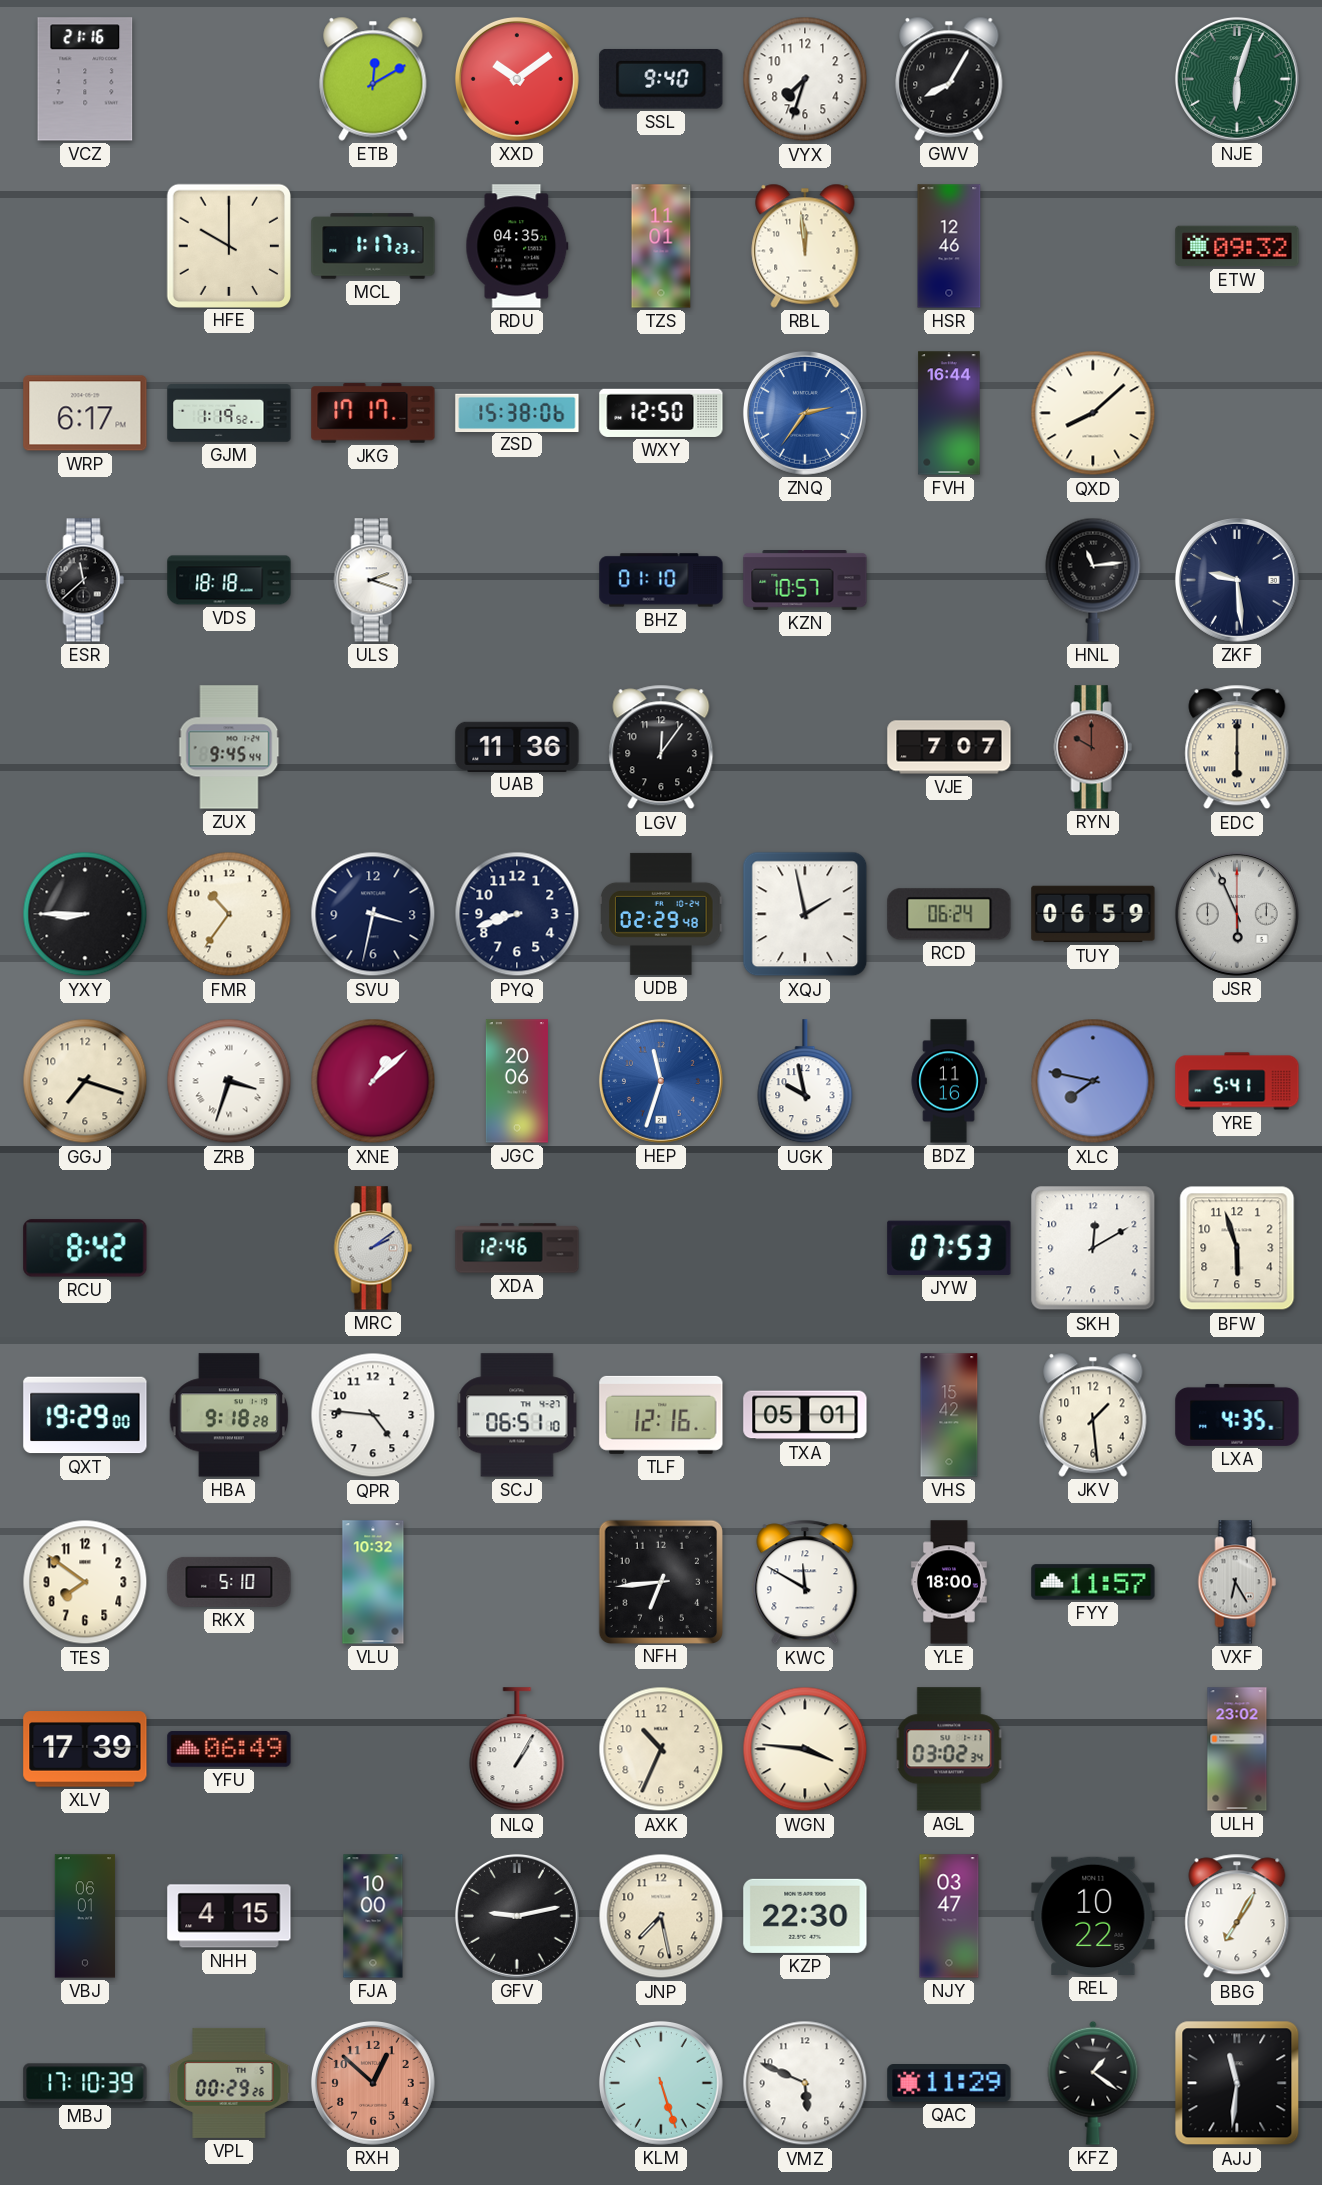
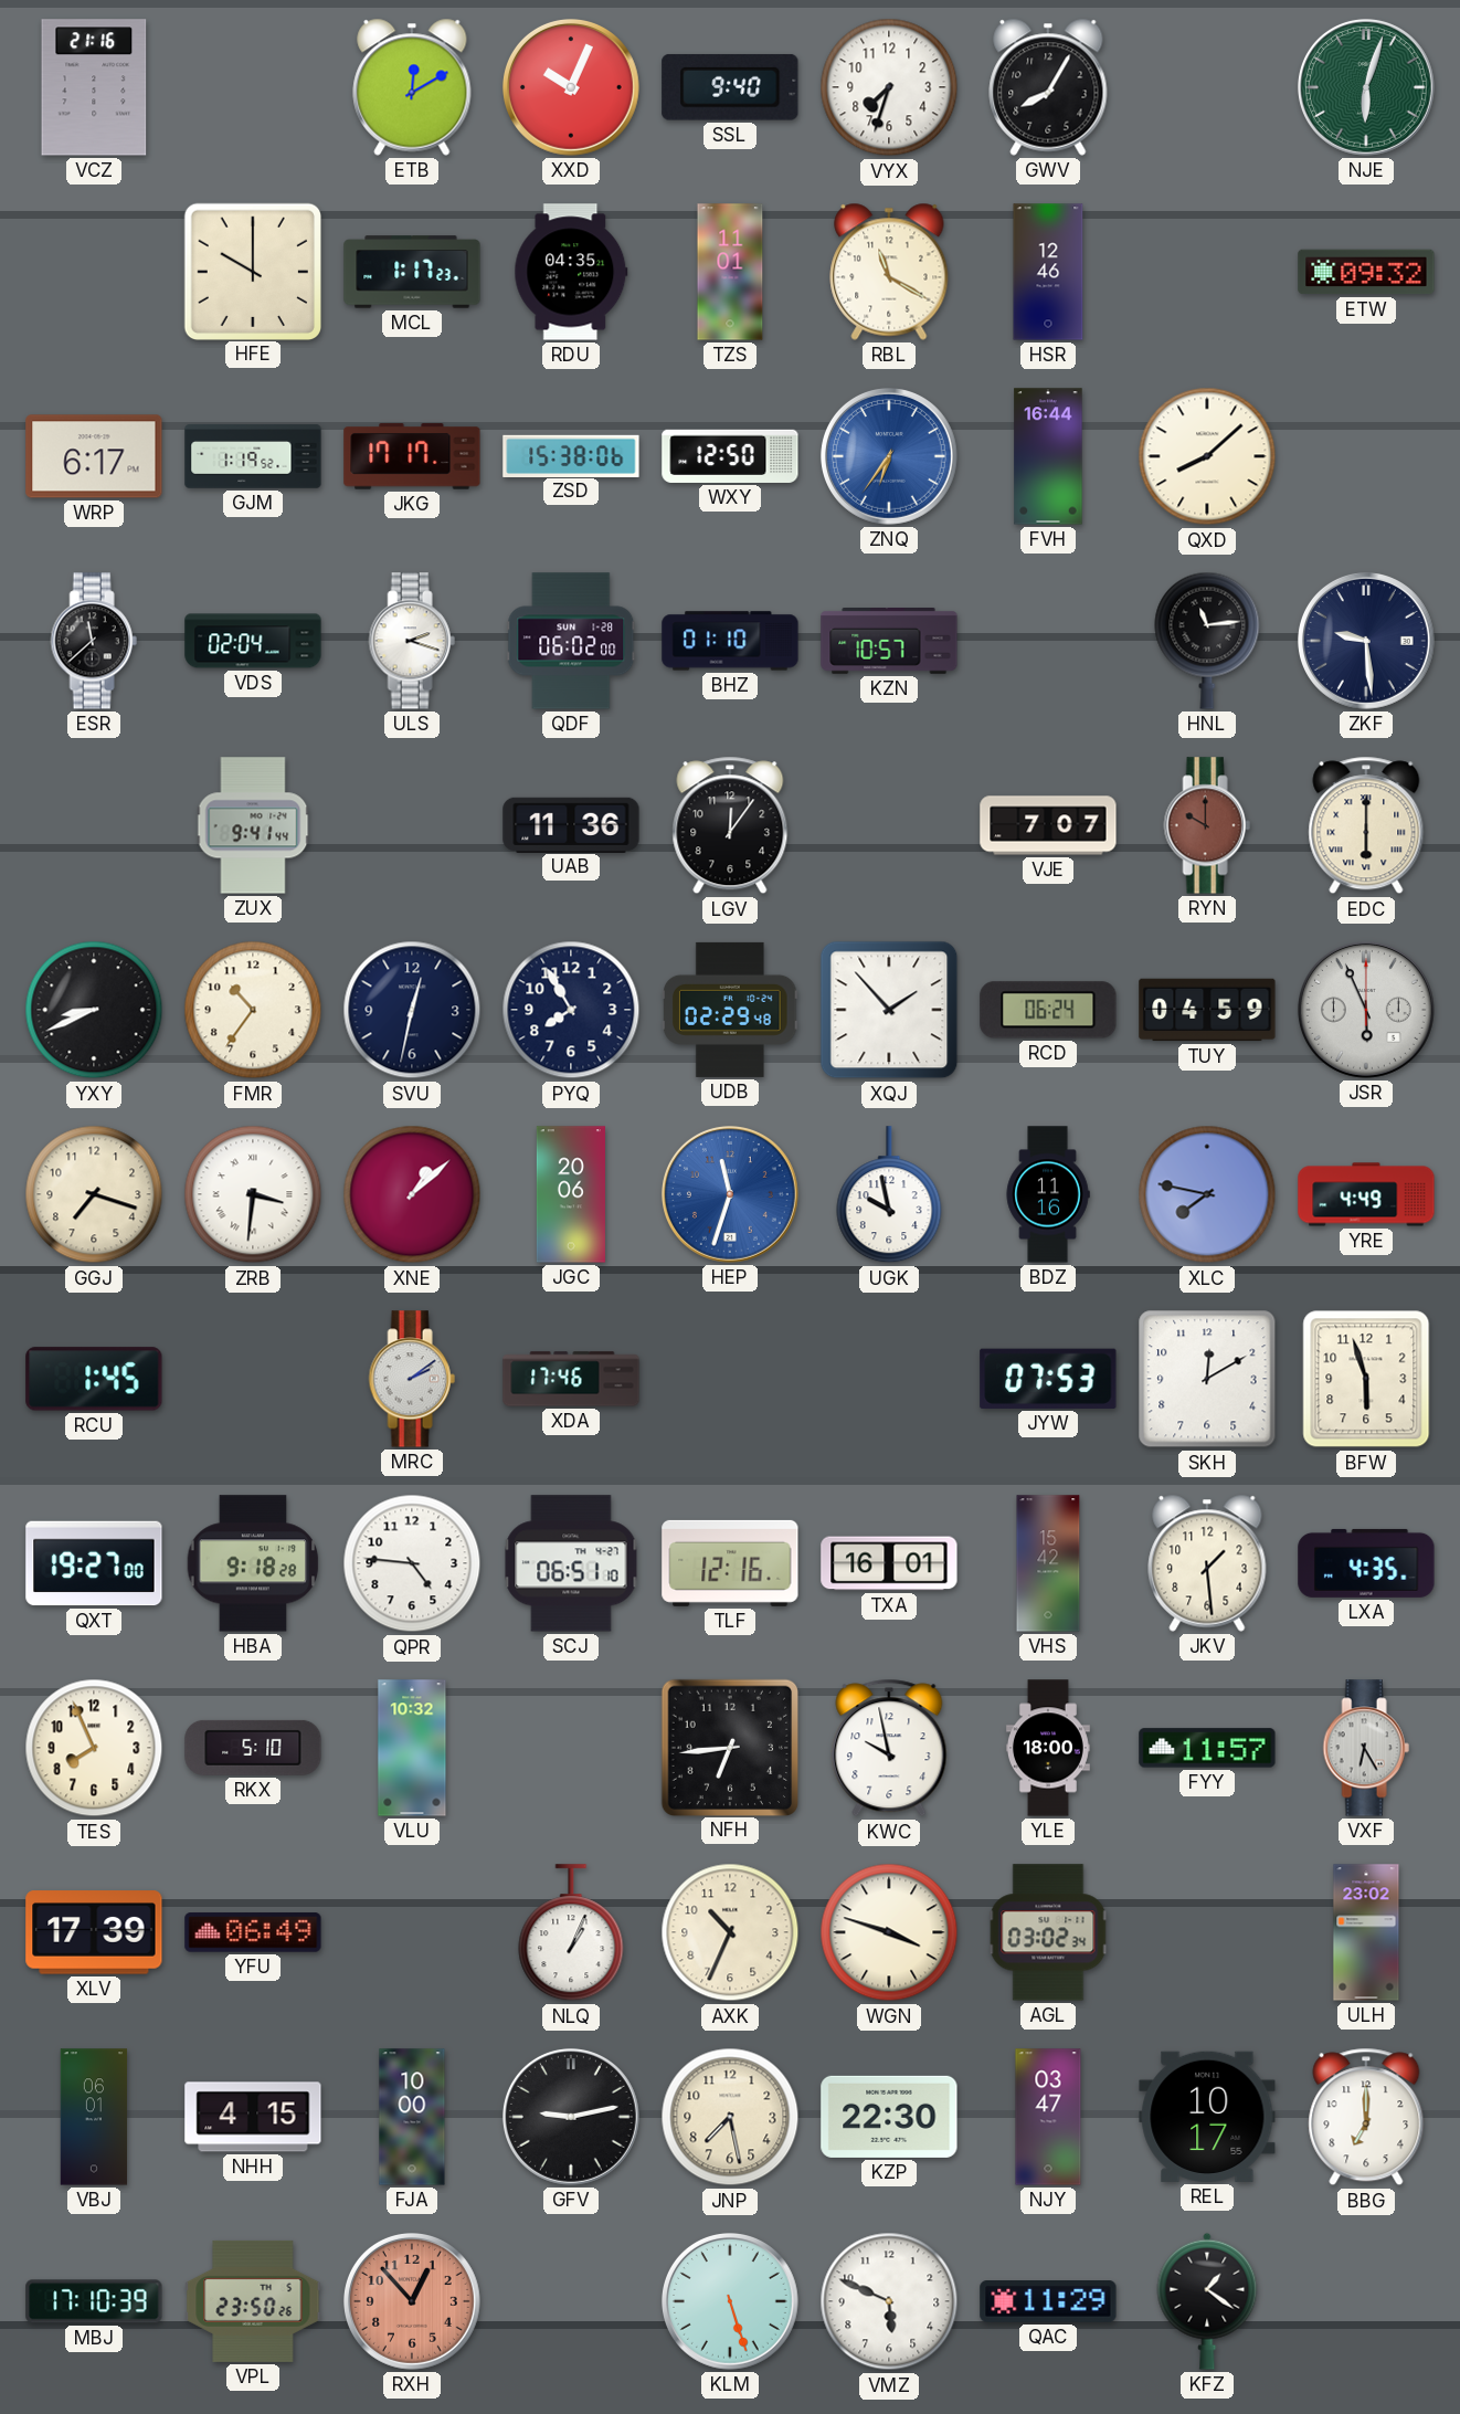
XXD: 10:09 -> 10:04
RBL: 11:59 -> 11:20
ZNQ: 2:36 -> 6:36
VDS: 18:18 -> 02:04
QDF: none -> 06:02
ZUX: 9:45 -> 9:41
YXY: 8:45 -> 8:41
SVU: 3:32 -> 12:32
PYQ: 8:42 -> 7:55
XQJ: 1:58 -> 1:53
TUY: 06:59 -> 04:59
ZRB: 3:33 -> 3:31
YRE: 5:41 -> 4:49
RCU: 8:42 -> 1:45
XDA: 12:46 -> 17:46
QXT: 19:29 -> 19:27
TXA: 05:01 -> 16:01
TES: 7:51 -> 7:56
KWC: 11:50 -> 9:58
NLQ: 1:05 -> 1:04
WGN: 3:46 -> 3:48
REL: 10:22 -> 10:17
BBG: 7:05 -> 7:00
VPL: 00:29 -> 23:50
RXH: 12:52 -> 12:53
AJJ: 11:31 -> none
